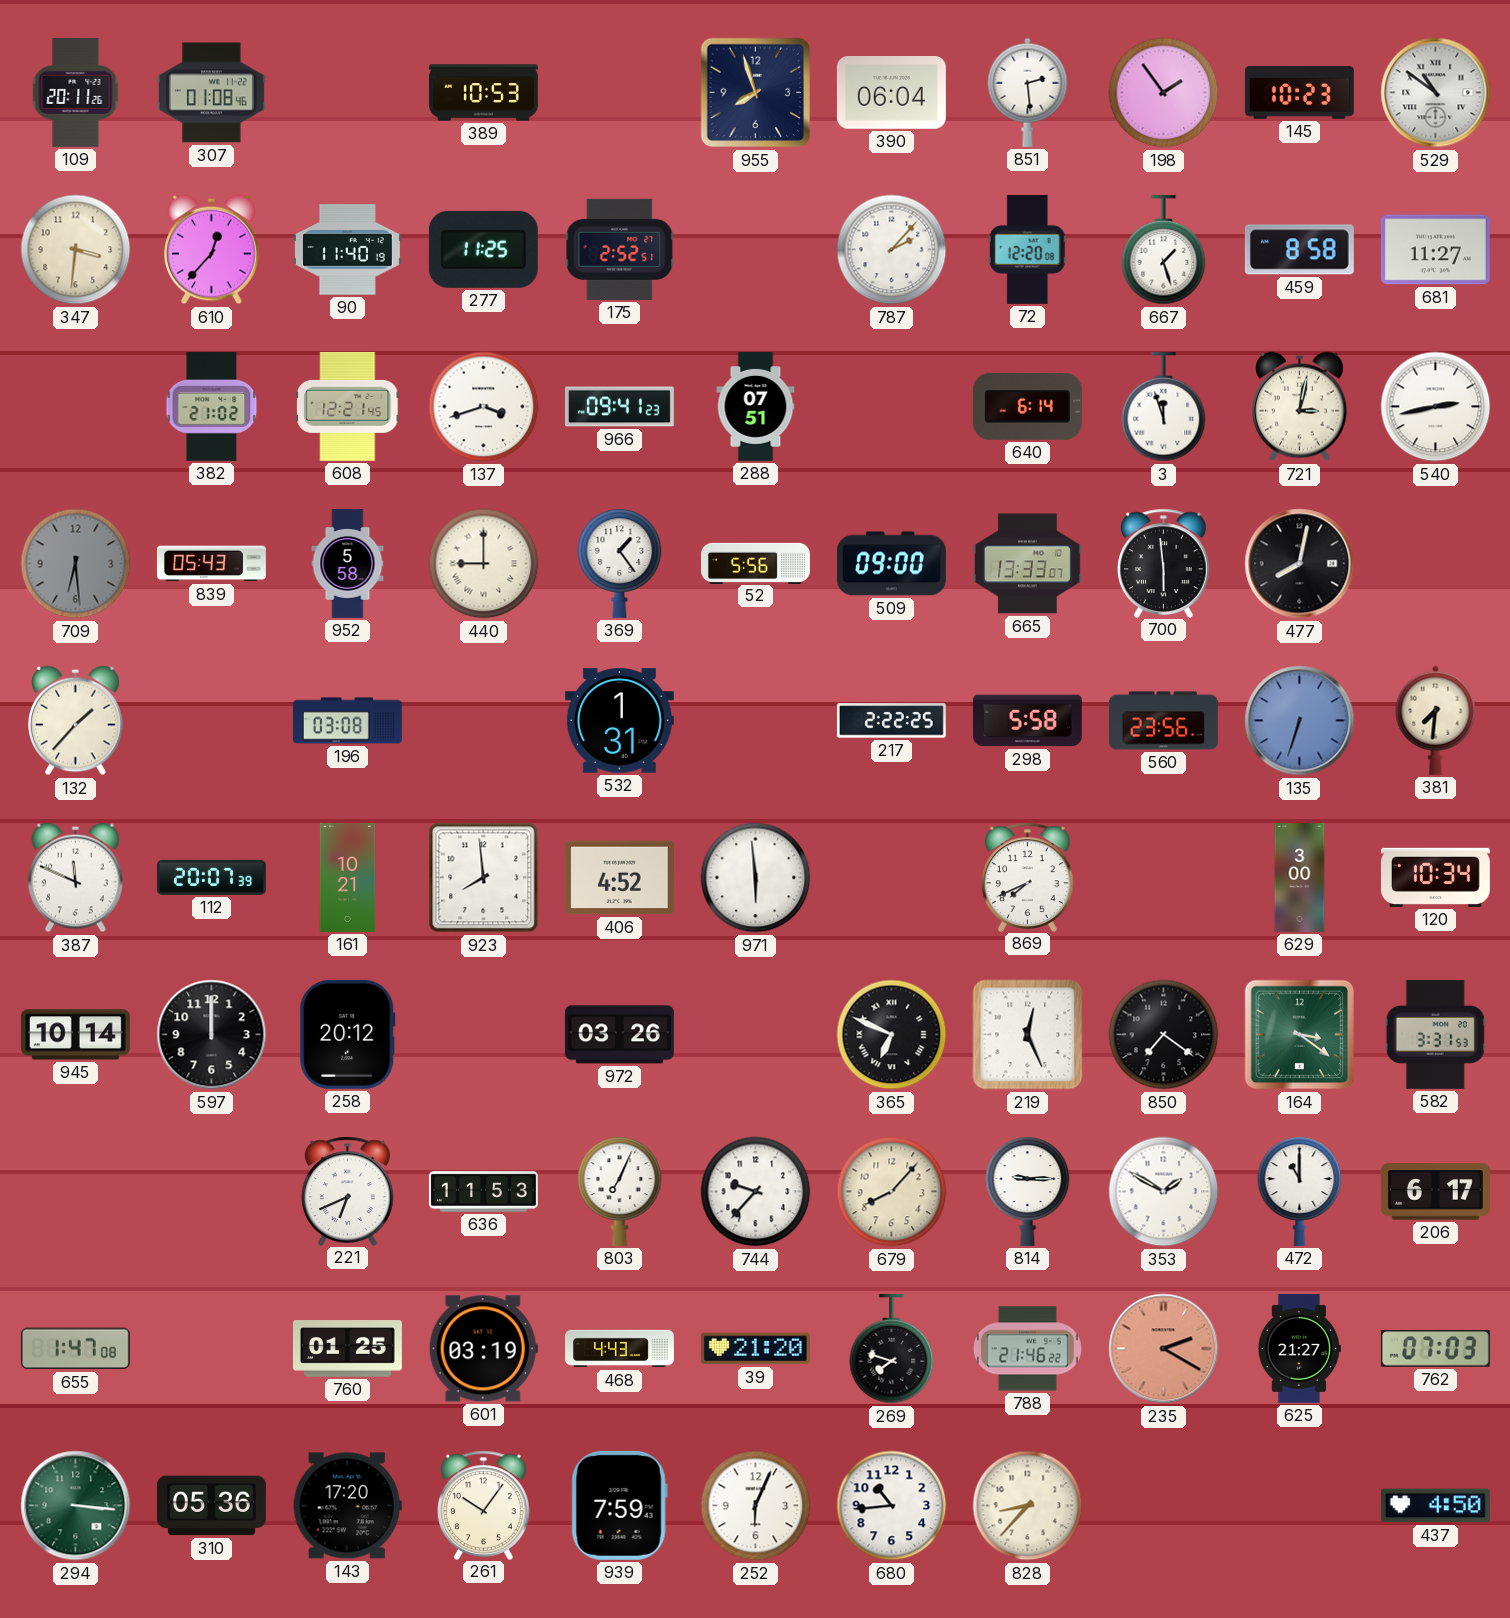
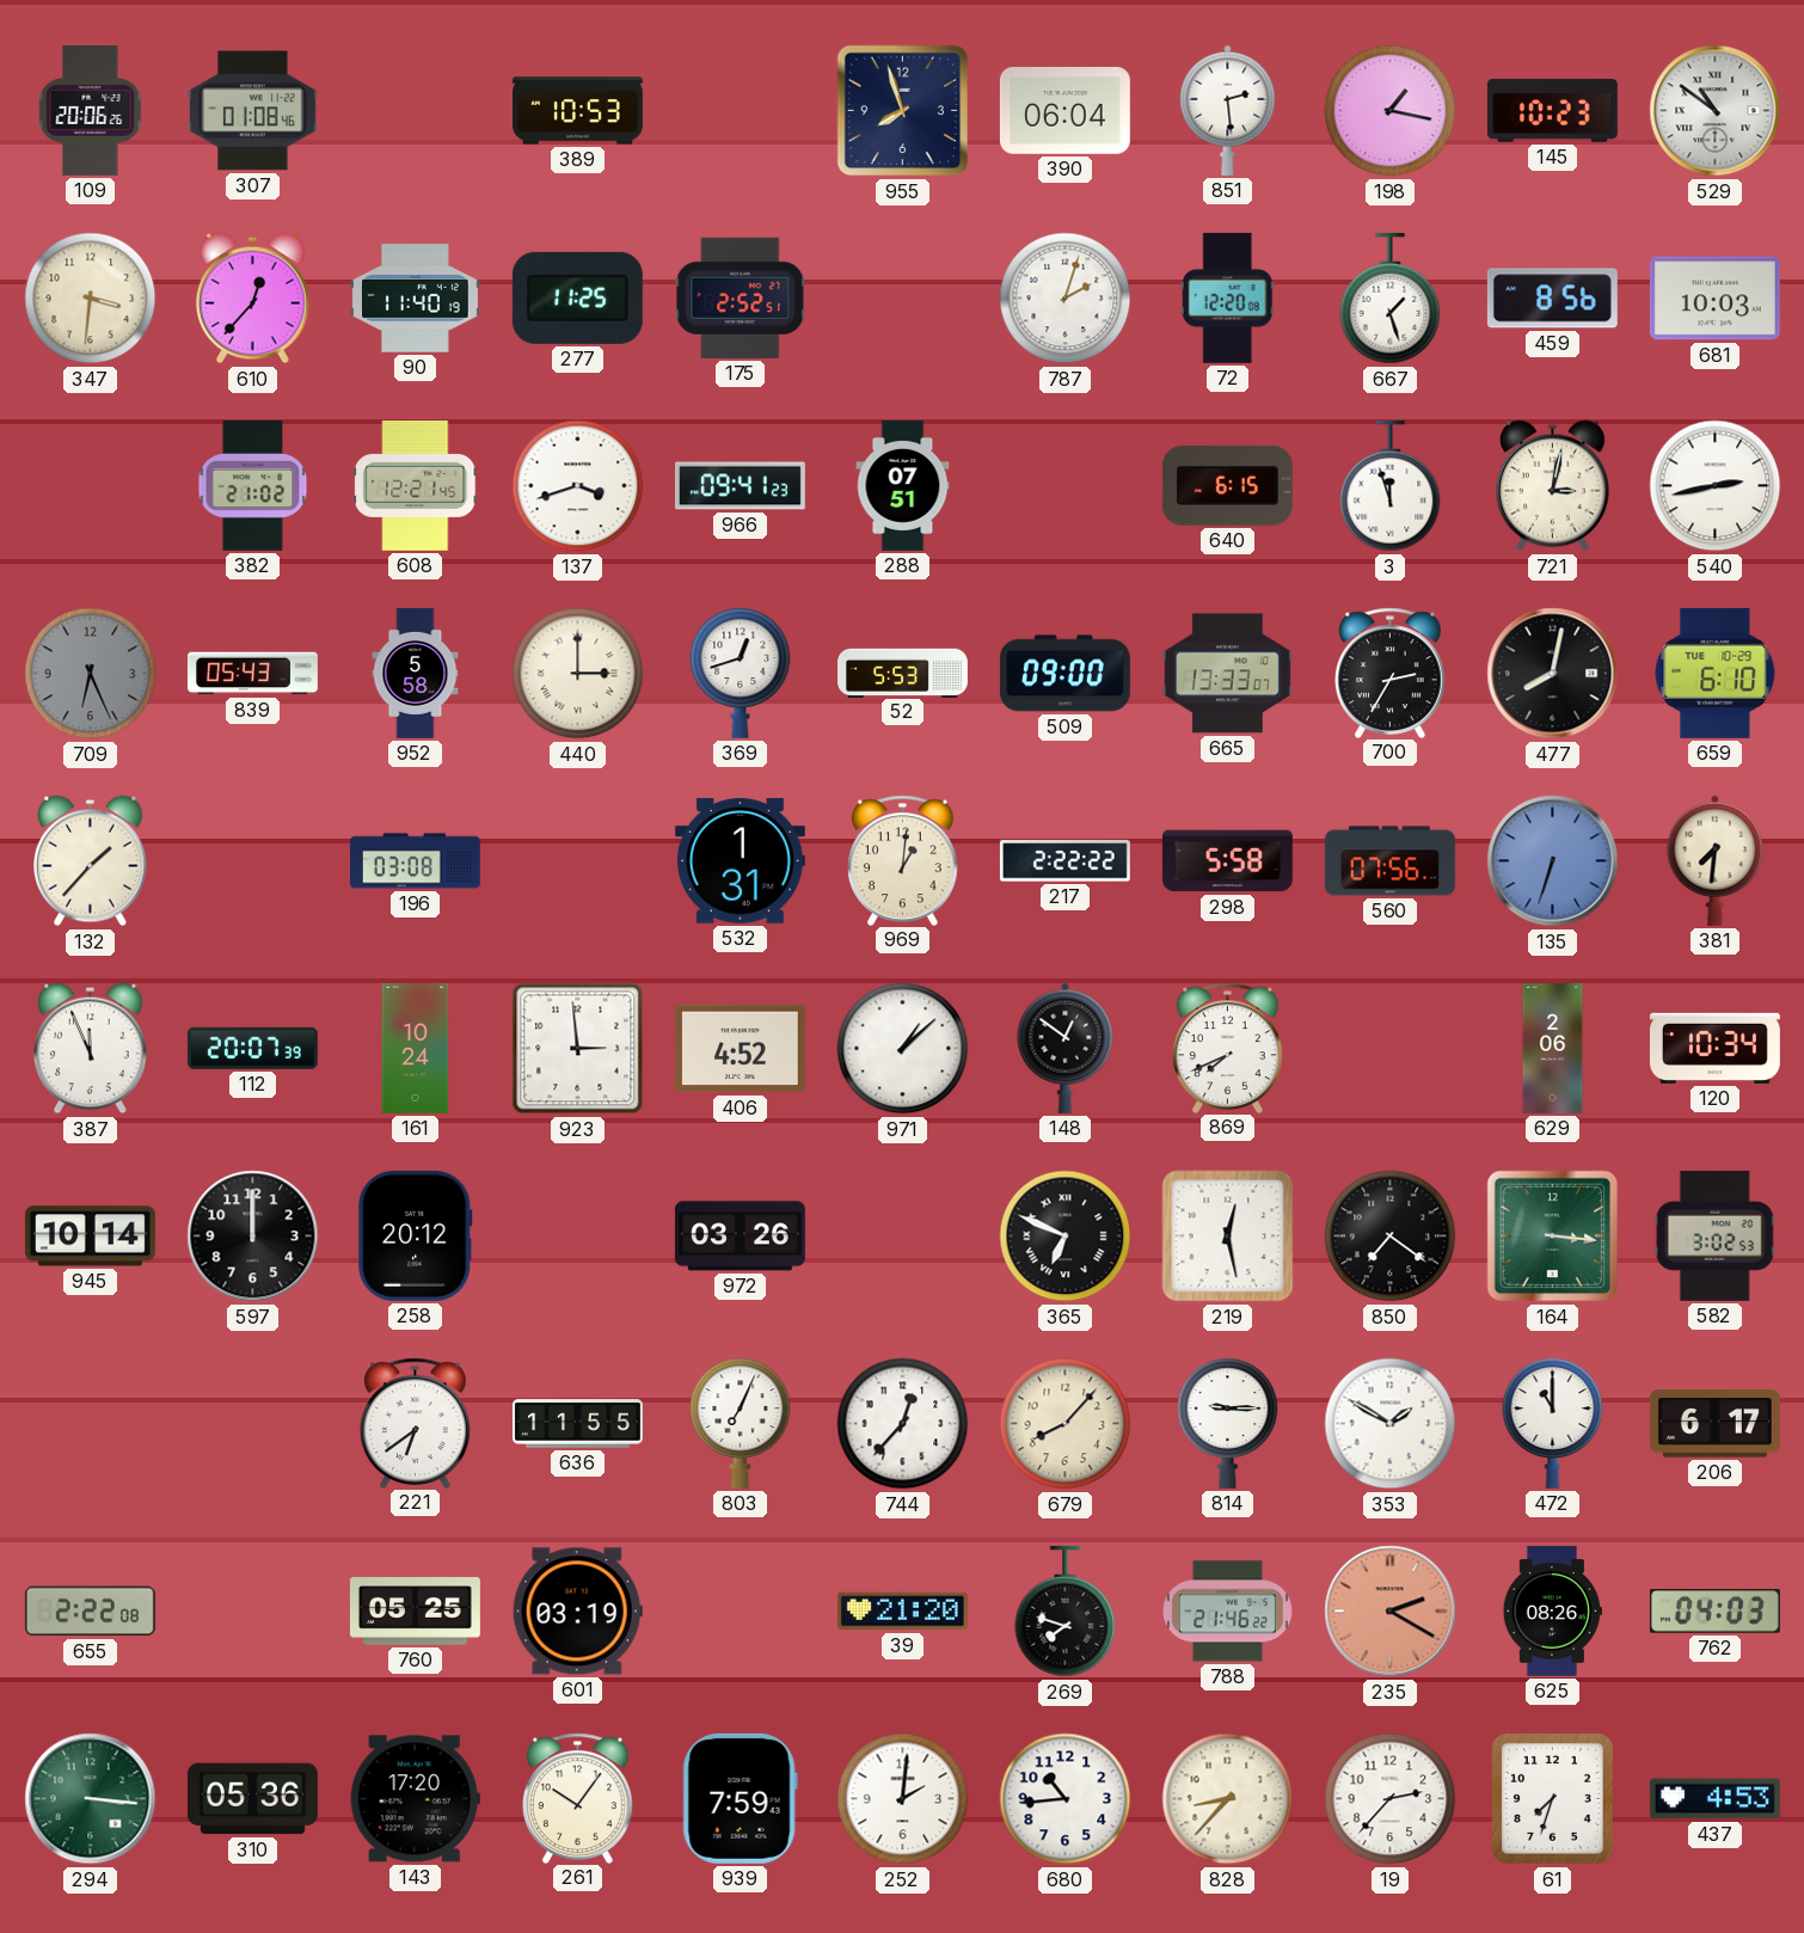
109: 20:11 -> 20:06
198: 1:54 -> 1:17
787: 2:07 -> 2:03
459: 8:58 -> 8:56
681: 11:27 -> 10:03
640: 6:14 -> 6:15
709: 6:29 -> 6:26
440: 9:00 -> 3:00
369: 1:24 -> 12:42
52: 5:56 -> 5:53
700: 5:59 -> 2:35
659: none -> 6:10
969: none -> 1:01
217: 2:22:25 -> 2:22:22
560: 23:56 -> 07:56
387: 11:49 -> 11:56
161: 10:21 -> 10:24
923: 7:59 -> 2:59
971: 5:59 -> 1:08
148: none -> 12:51
629: 3:00 -> 2:06
219: 12:26 -> 12:28
164: 3:21 -> 3:16
582: 3:31 -> 3:02
221: 6:41 -> 6:39
636: 11:53 -> 11:55
744: 9:37 -> 12:37
655: 1:47 -> 2:22
760: 01:25 -> 05:25
468: 4:43 -> none
625: 21:27 -> 08:26
762: 07:03 -> 04:03
252: 6:04 -> 2:01
19: none -> 2:37
61: none -> 7:33
437: 4:50 -> 4:53
